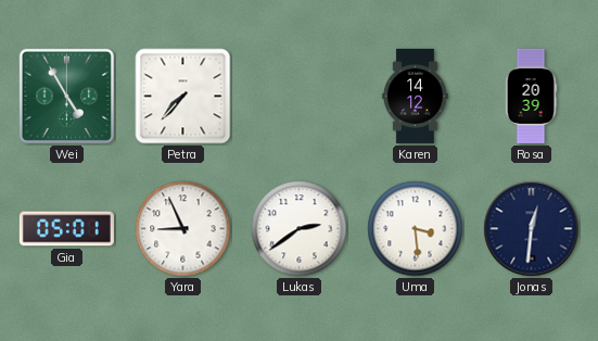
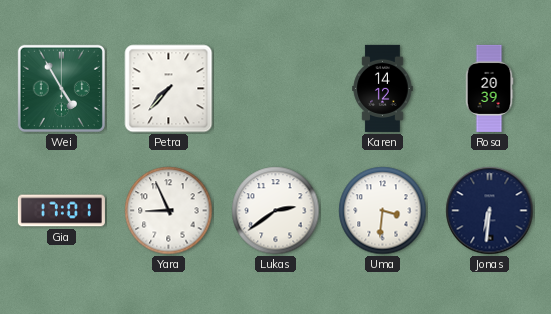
Gia: 05:01 -> 17:01
Uma: 3:29 -> 3:31
Jonas: 12:31 -> 6:31
